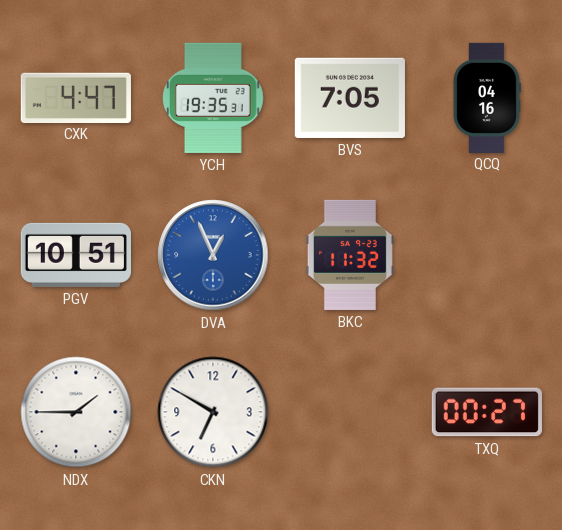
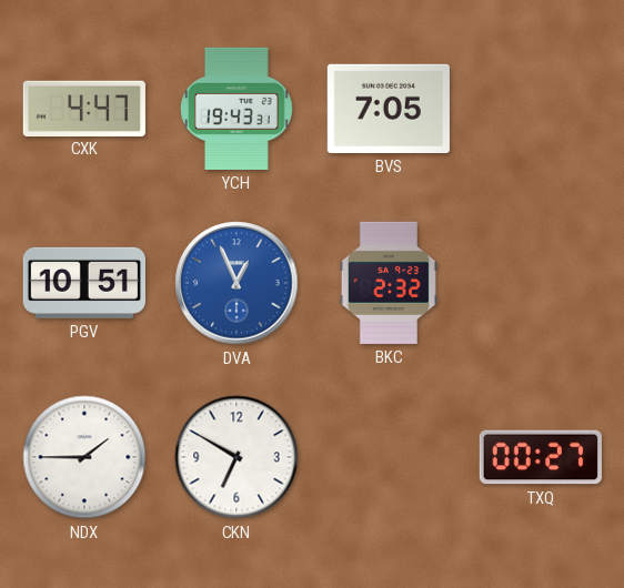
YCH: 19:35 -> 19:43
QCQ: 04:16 -> none
BKC: 11:32 -> 2:32
